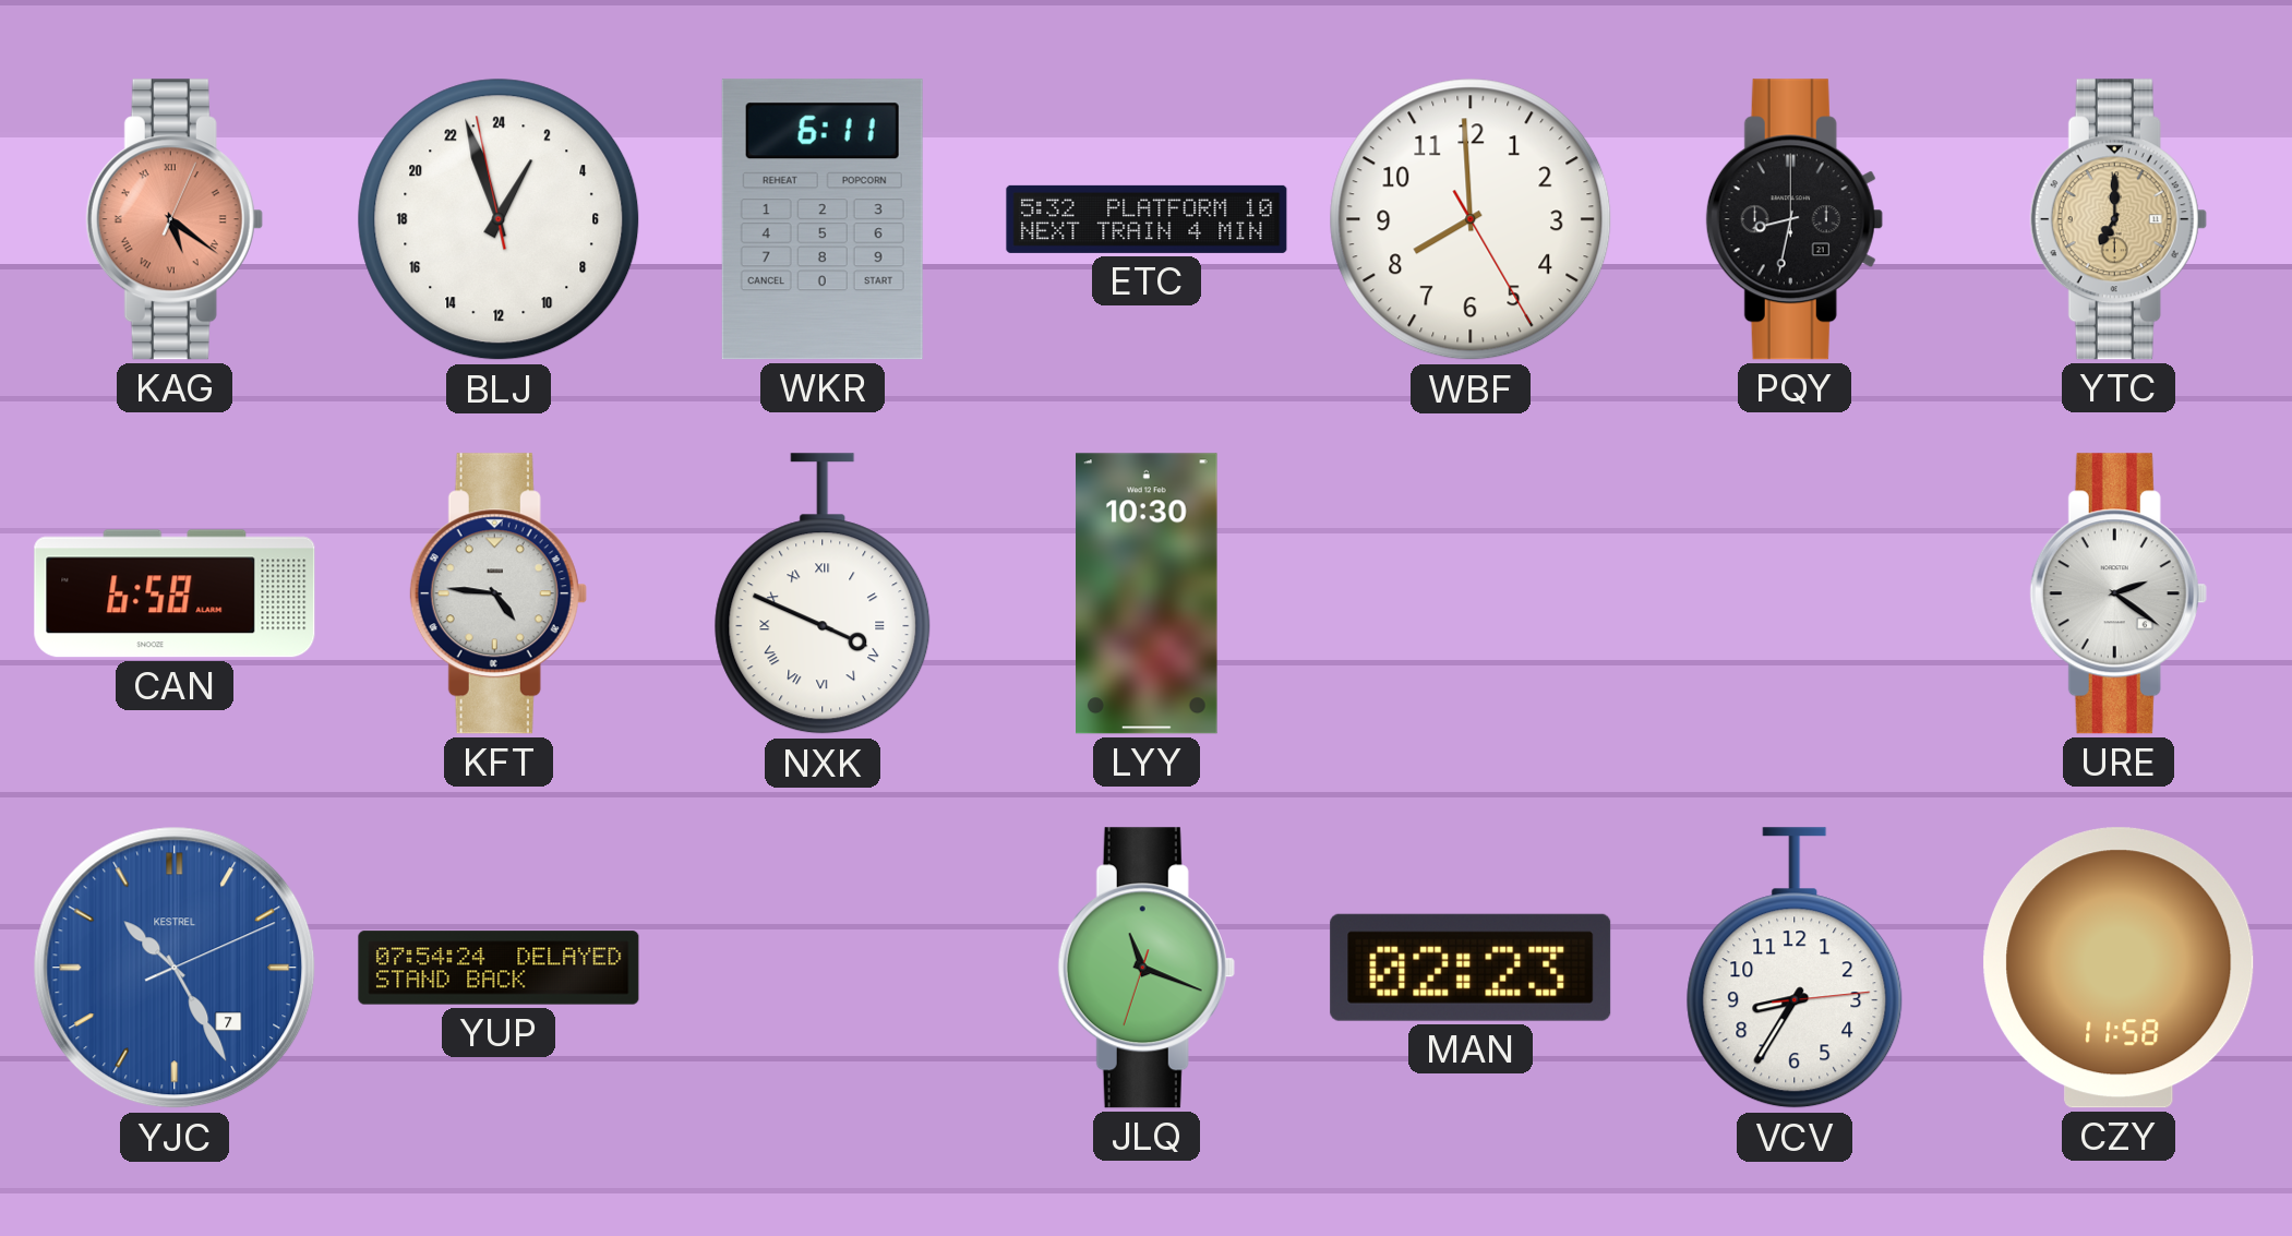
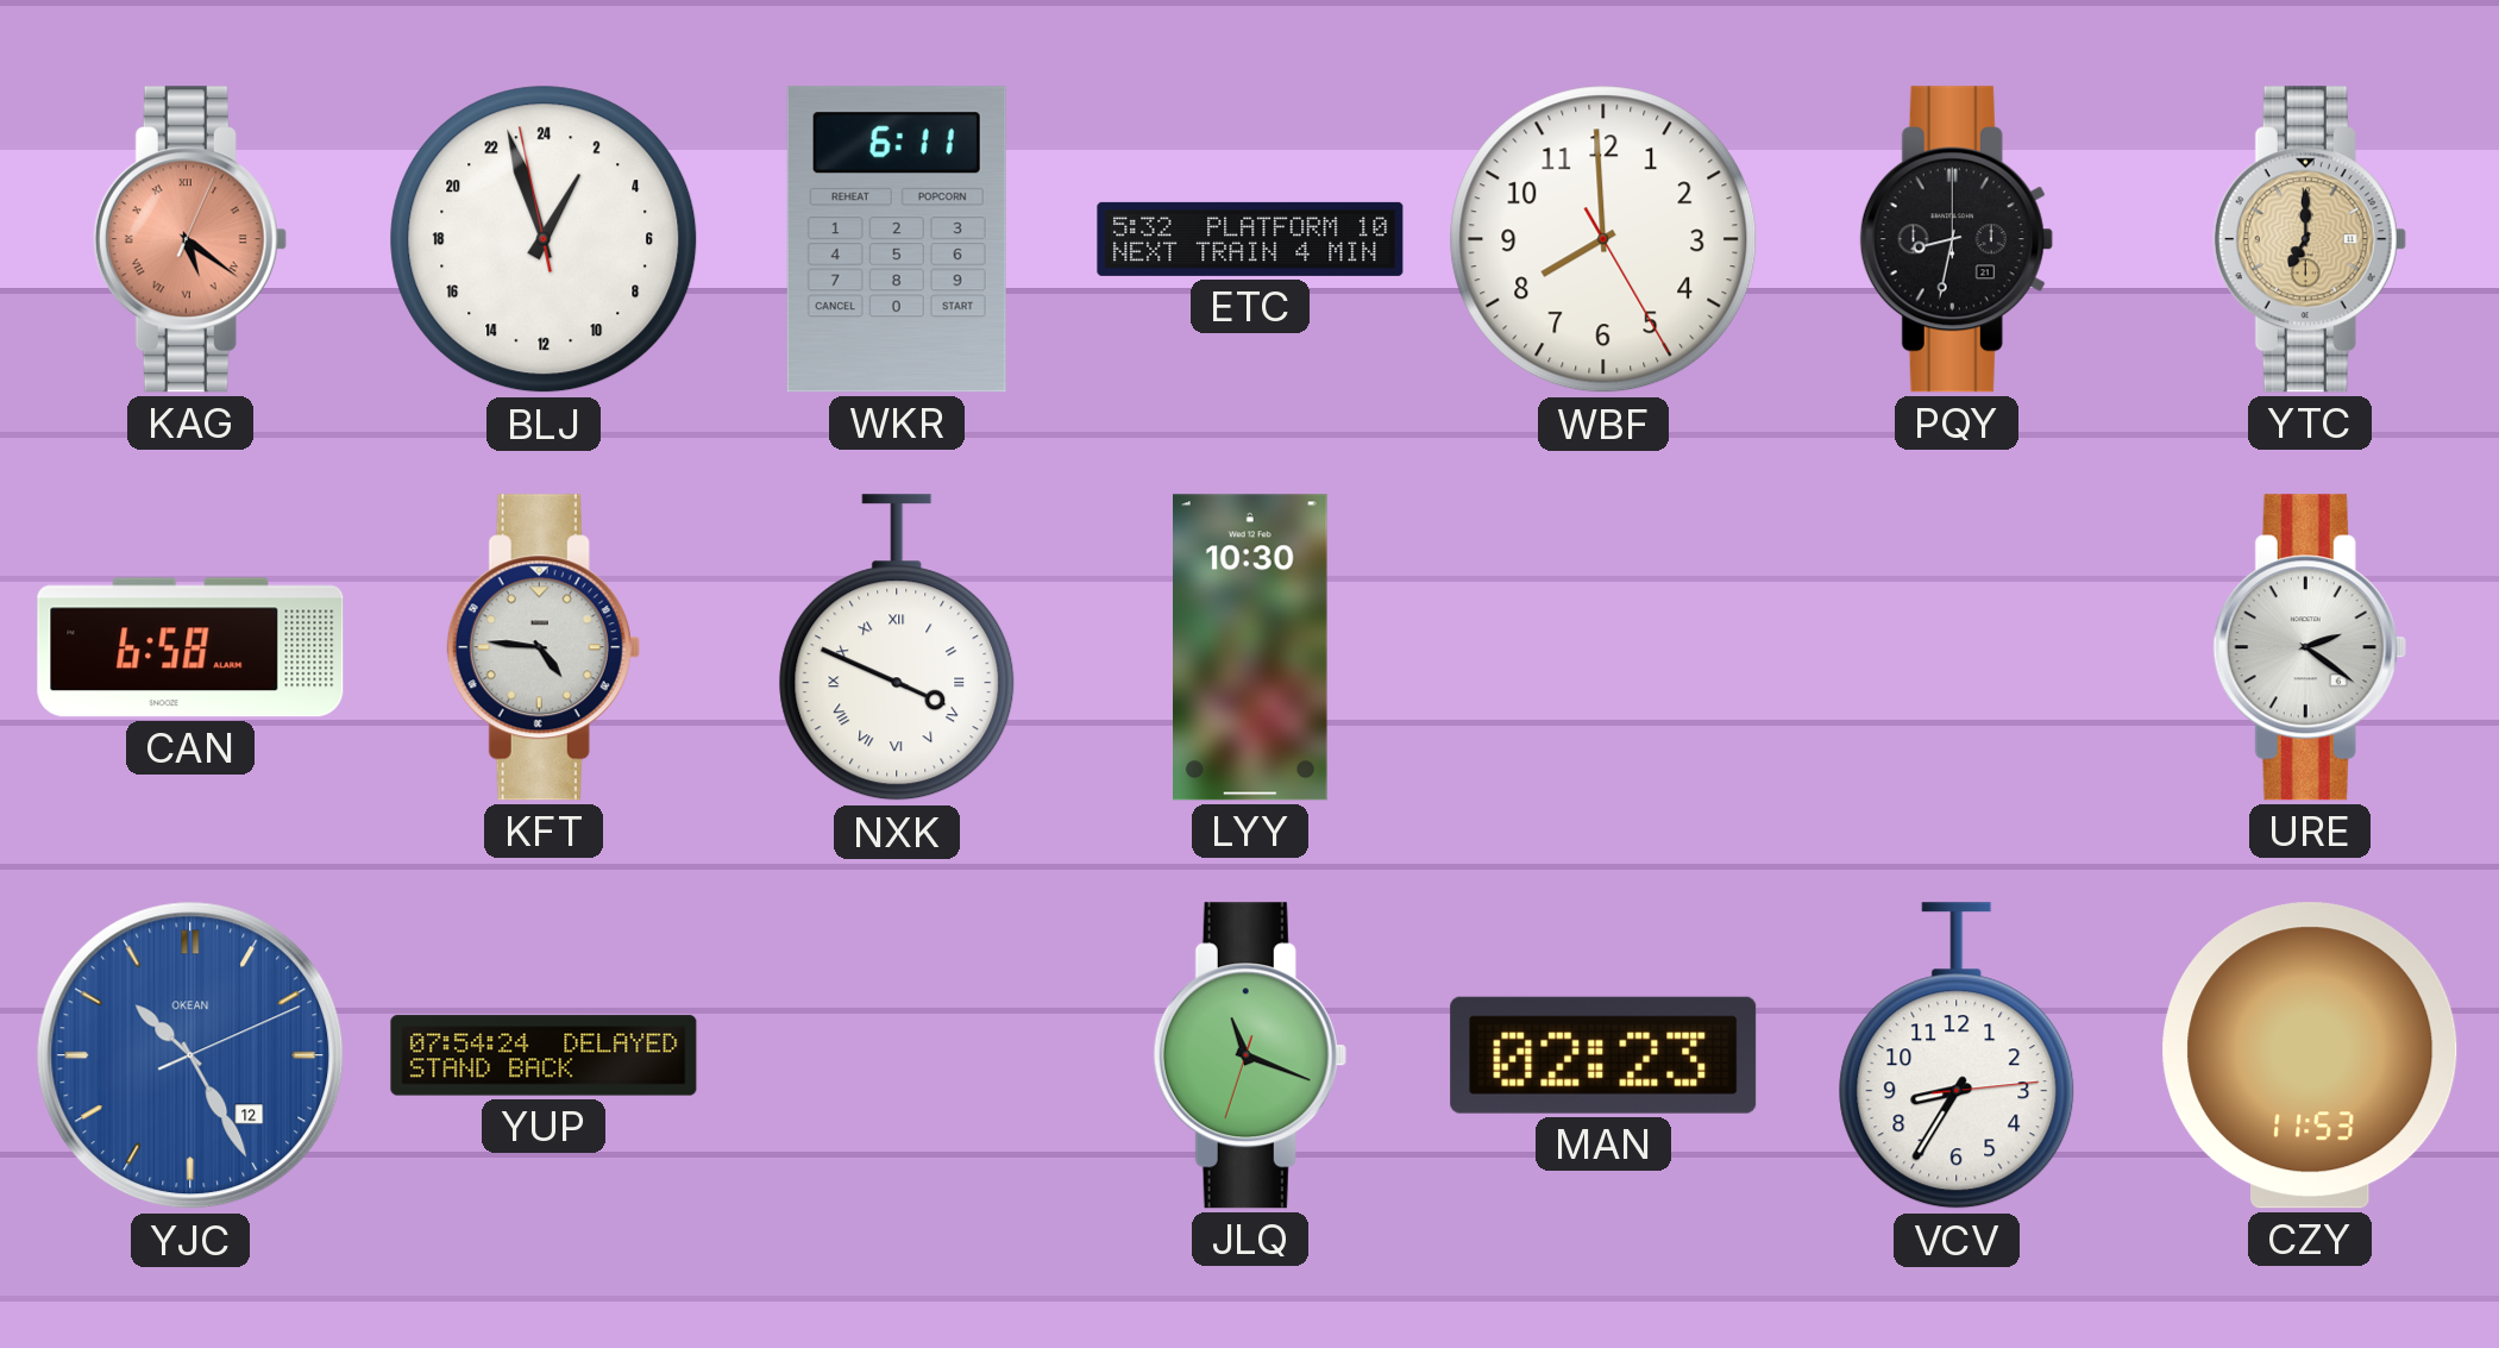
YJC date: 7 -> 12
YJC brand: KESTREL -> OKEAN
CZY: 11:58 -> 11:53
